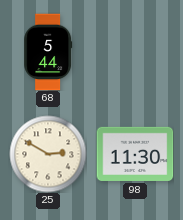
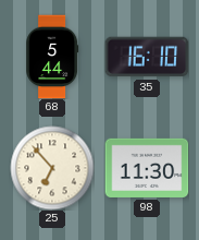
35: none -> 16:10
25: 2:50 -> 6:53
